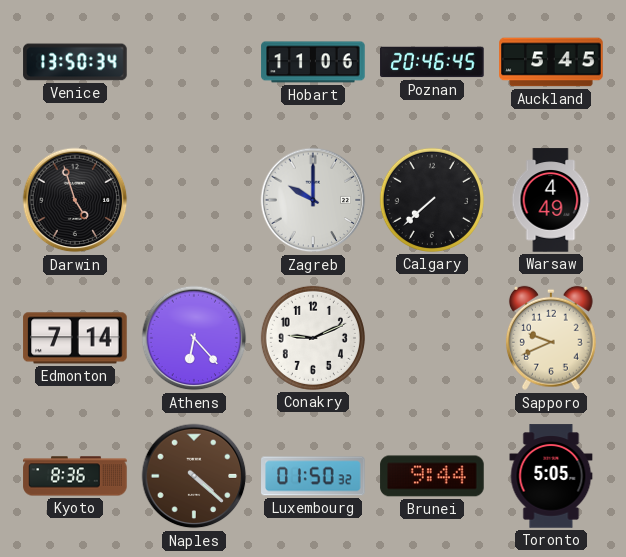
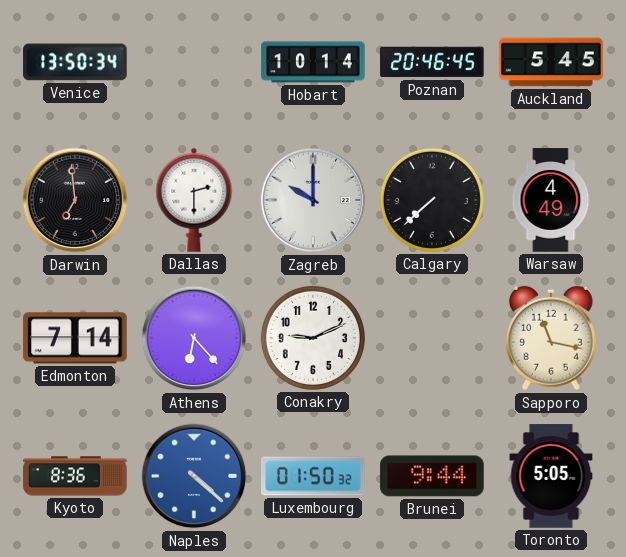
Hobart: 11:06 -> 10:14
Darwin: 4:57 -> 6:59
Dallas: none -> 2:30
Sapporo: 9:41 -> 11:17
Naples dial: brown -> blue
